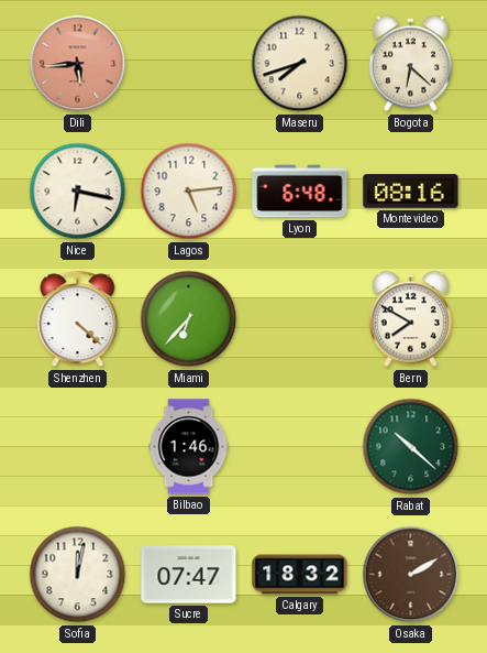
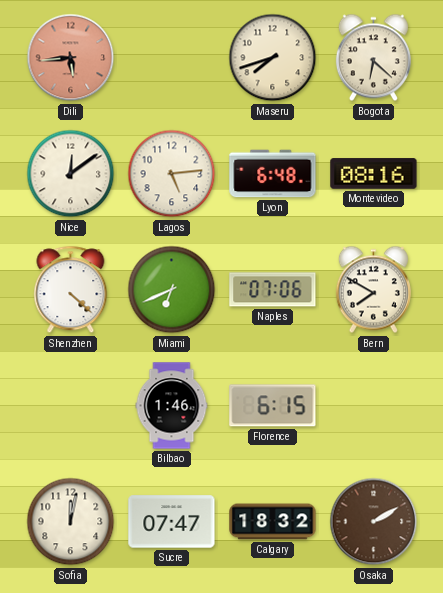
Nice: 6:17 -> 12:09
Miami: 6:37 -> 6:41
Naples: none -> 07:06
Florence: none -> 6:15
Rabat: 10:22 -> none
